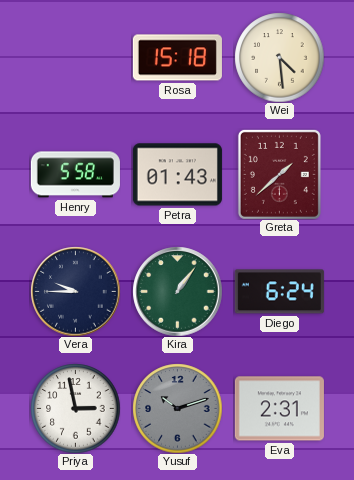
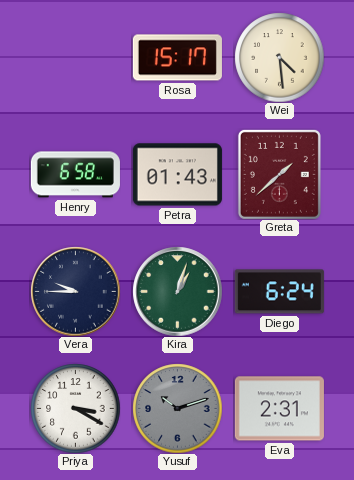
Rosa: 15:18 -> 15:17
Henry: 5:58 -> 6:58
Kira: 1:06 -> 1:03
Priya: 2:58 -> 3:20
